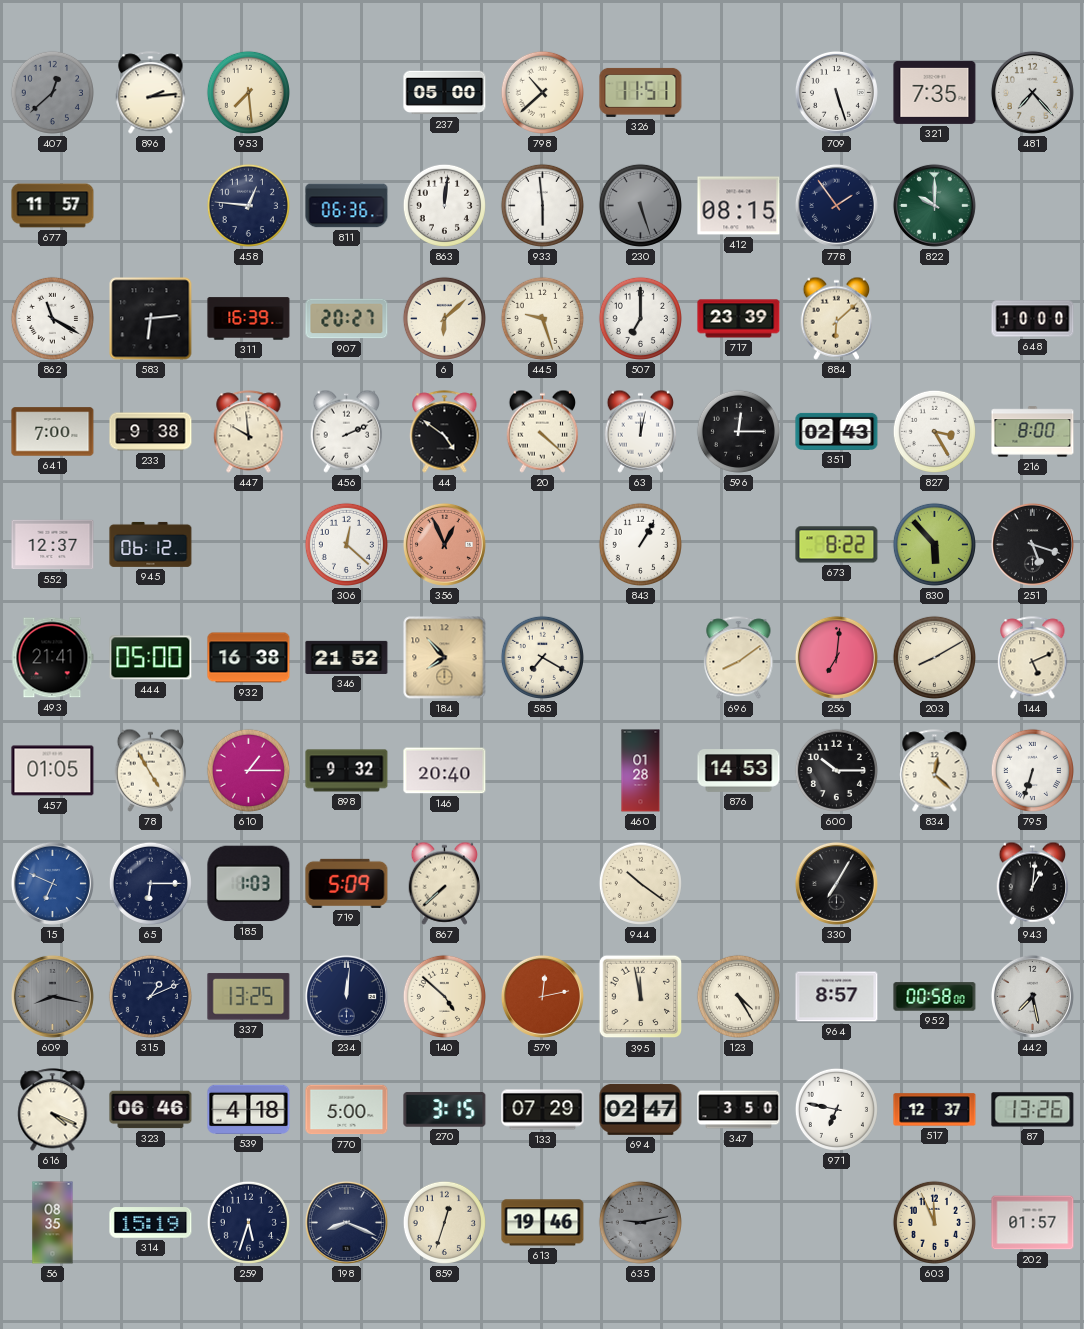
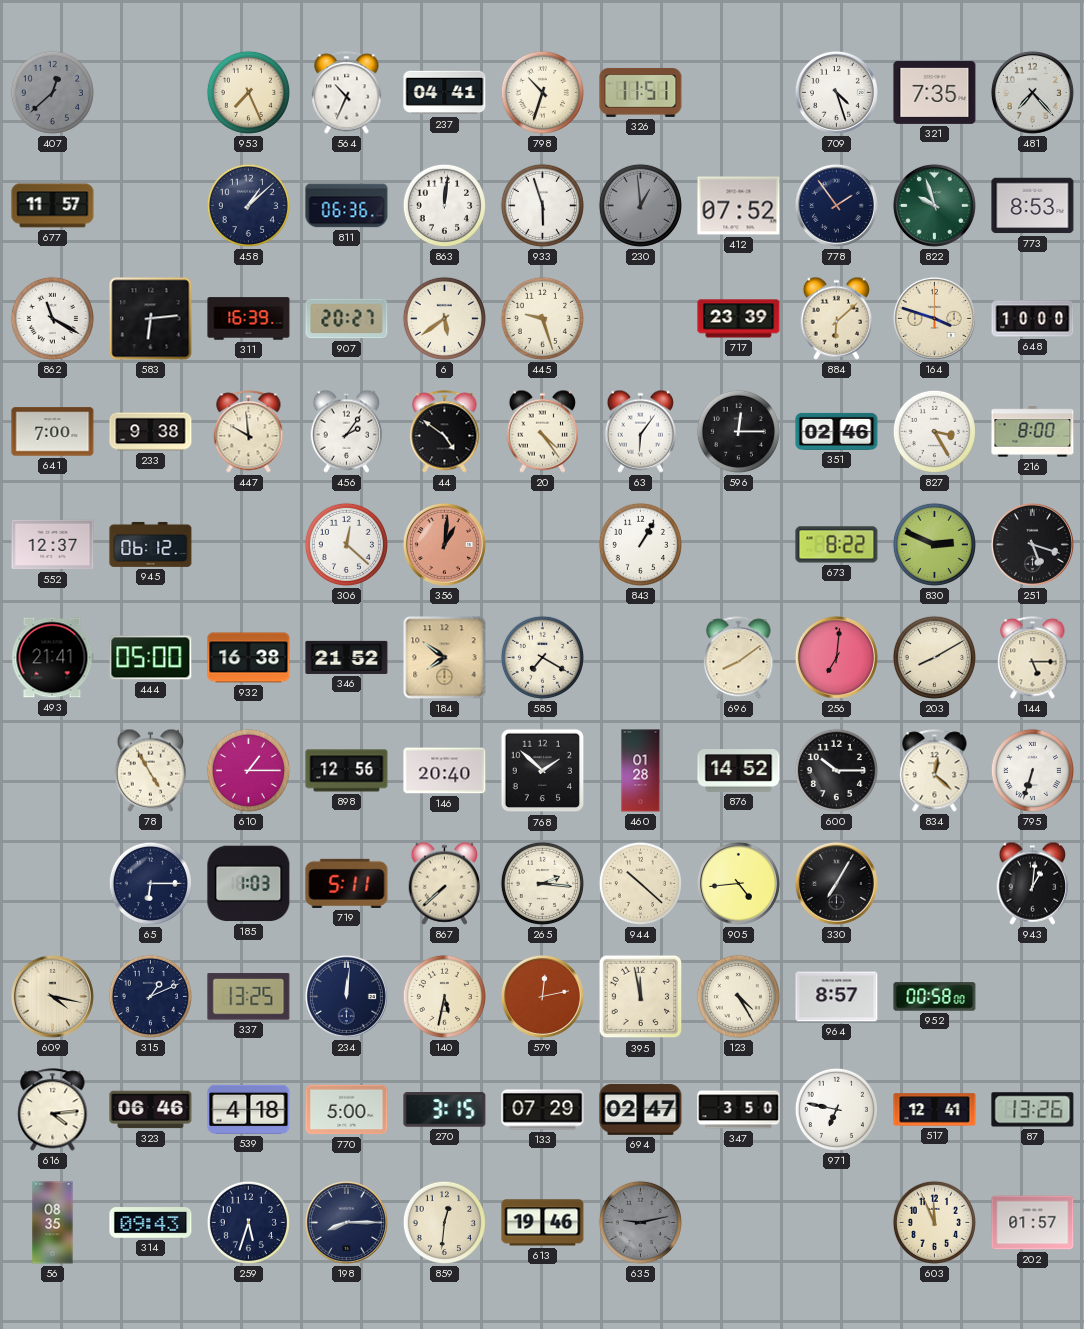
896: 2:14 -> none
953: 7:29 -> 7:26
564: none -> 10:34
237: 05:00 -> 04:41
798: 10:38 -> 10:33
709: 5:27 -> 4:27
458: 12:46 -> 1:08
933: 5:59 -> 5:57
230: 5:27 -> 12:59
412: 08:15 -> 07:52
822: 10:00 -> 9:57
773: none -> 8:53
6: 6:08 -> 5:39
507: 7:00 -> none
164: none -> 3:48
456: 2:11 -> 2:06
20: 4:22 -> 4:24
63: 12:02 -> 6:06
351: 02:43 -> 02:46
356: 12:56 -> 1:01
830: 5:53 -> 2:49
184: 7:53 -> 7:51
144: 5:11 -> 5:15
457: 01:05 -> none
898: 9:32 -> 12:56
768: none -> 1:52
876: 14:53 -> 14:52
15: 6:49 -> none
719: 5:09 -> 5:11
265: none -> 2:16
944: 10:21 -> 10:22
905: none -> 4:44
609: 8:17 -> 4:17
609 dial: grey -> cream
140: 4:52 -> 5:32
442: 7:28 -> none
616: 4:19 -> 4:14
517: 12:37 -> 12:41
314: 15:19 -> 09:43
198: 8:19 -> 8:15
859: 12:33 -> 12:31
